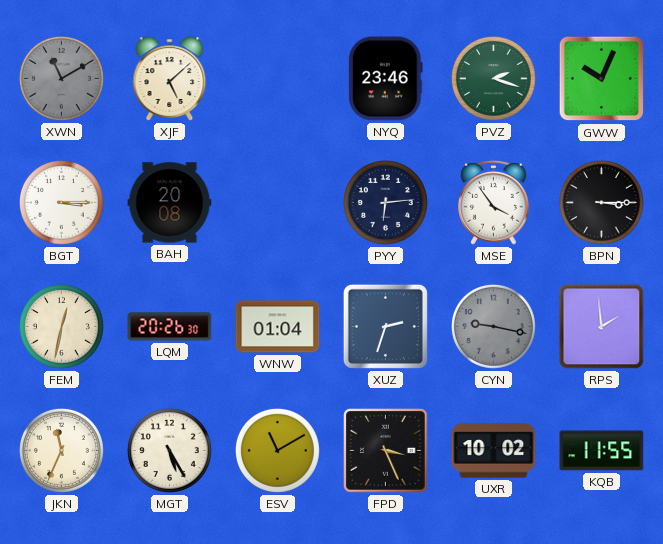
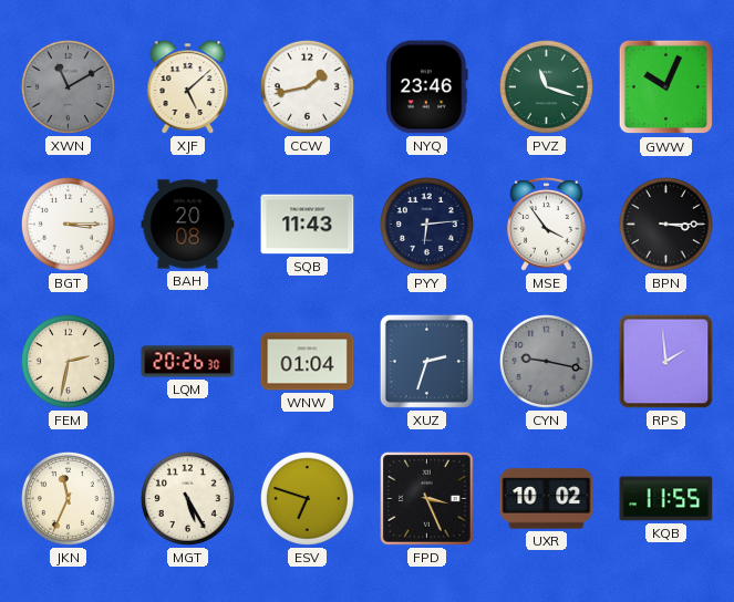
CCW: none -> 1:43
PVZ: 2:18 -> 11:18
SQB: none -> 11:43
FEM: 12:32 -> 2:32
ESV: 11:10 -> 6:48
